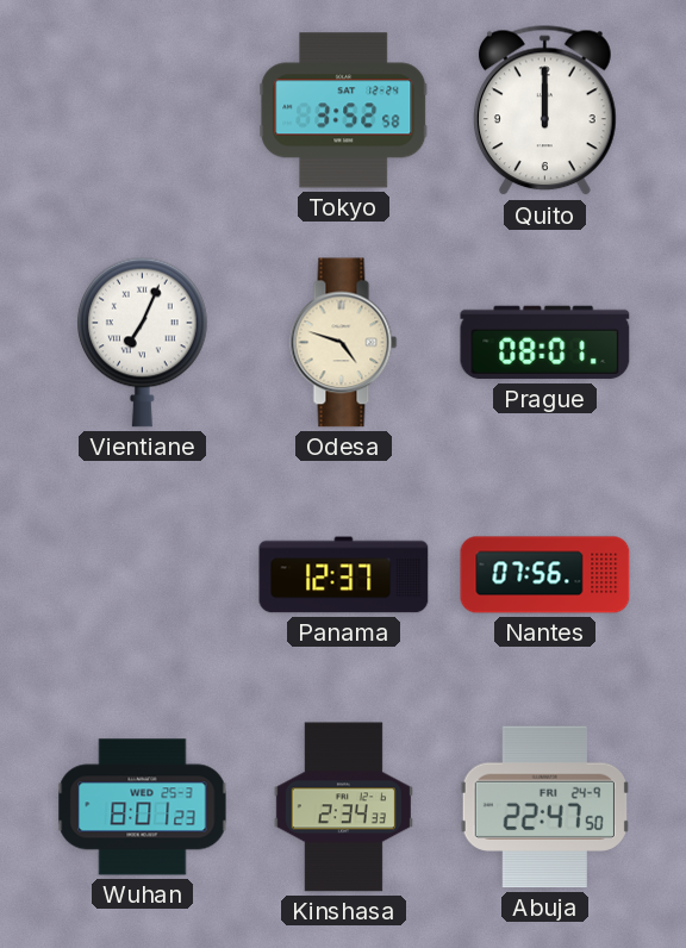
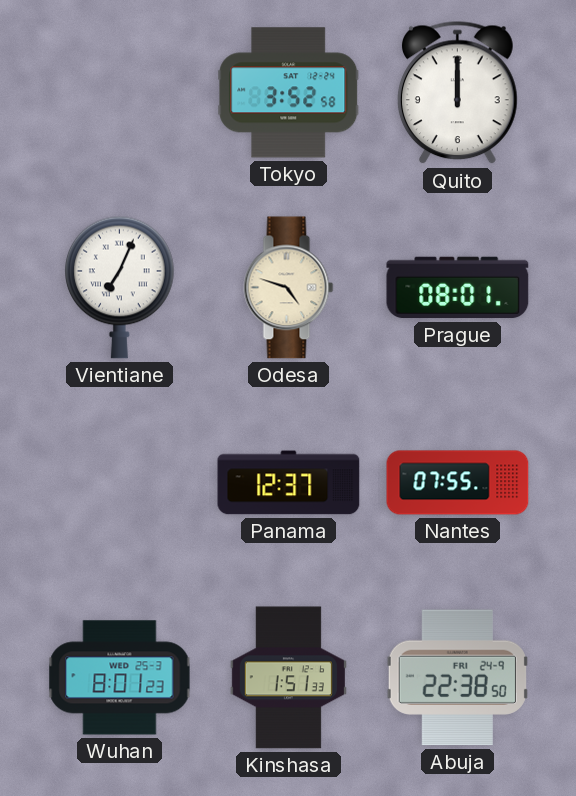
Nantes: 07:56 -> 07:55
Kinshasa: 2:34 -> 1:51
Abuja: 22:47 -> 22:38
